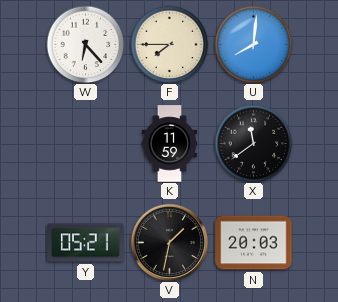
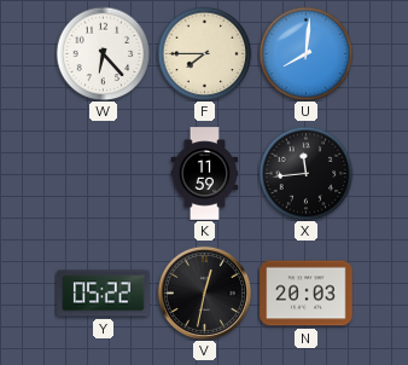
X: 11:39 -> 11:44
Y: 05:21 -> 05:22
V: 1:32 -> 12:32
